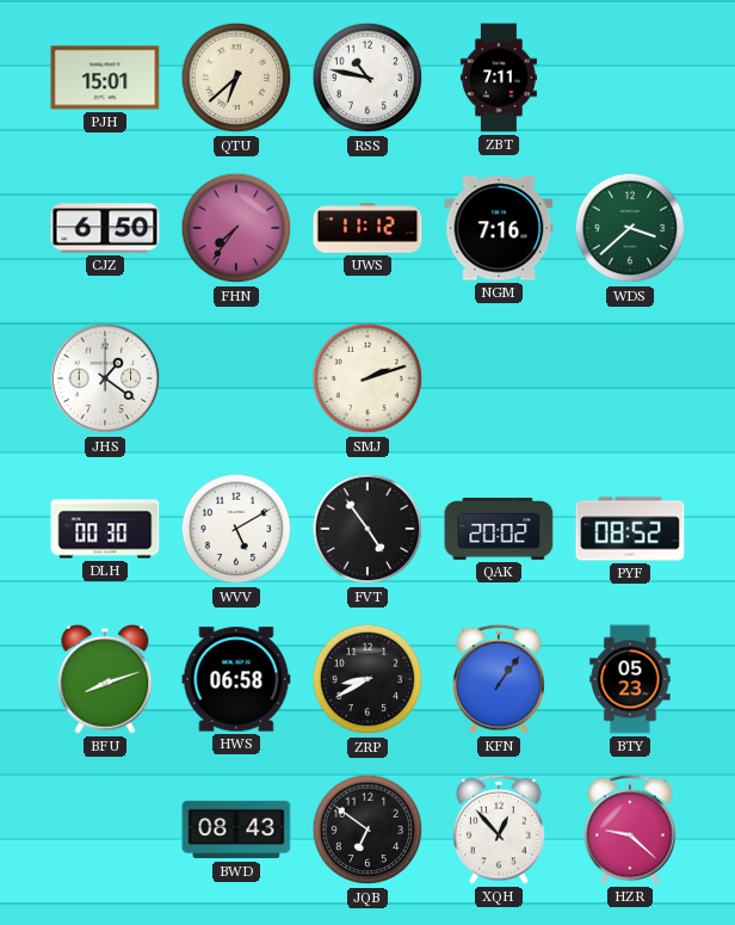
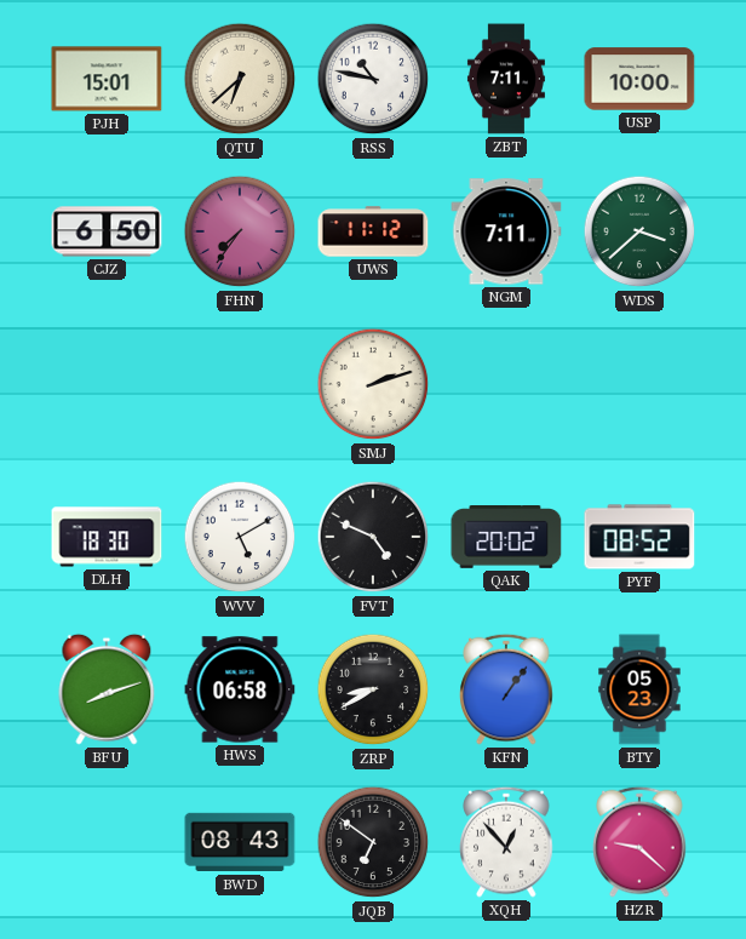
USP: none -> 10:00
NGM: 7:16 -> 7:11
JHS: 1:21 -> none
DLH: 00:30 -> 18:30
FVT: 4:54 -> 4:49
